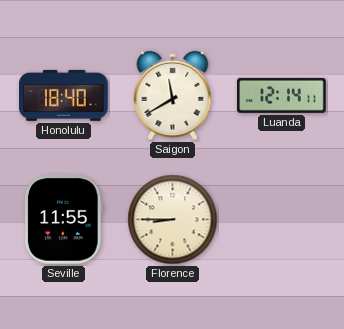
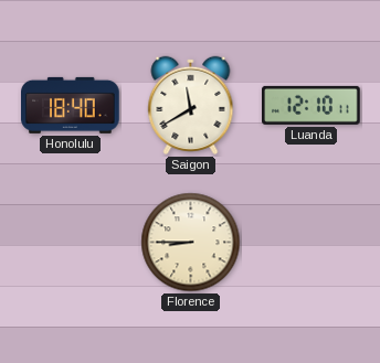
Luanda: 12:14 -> 12:10
Seville: 11:55 -> none
